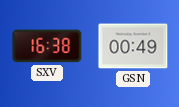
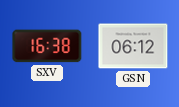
GSN: 00:49 -> 06:12
